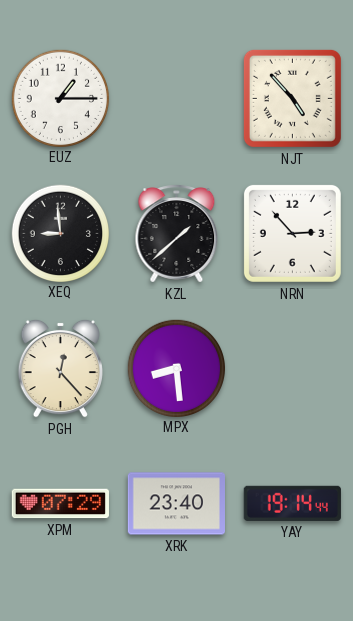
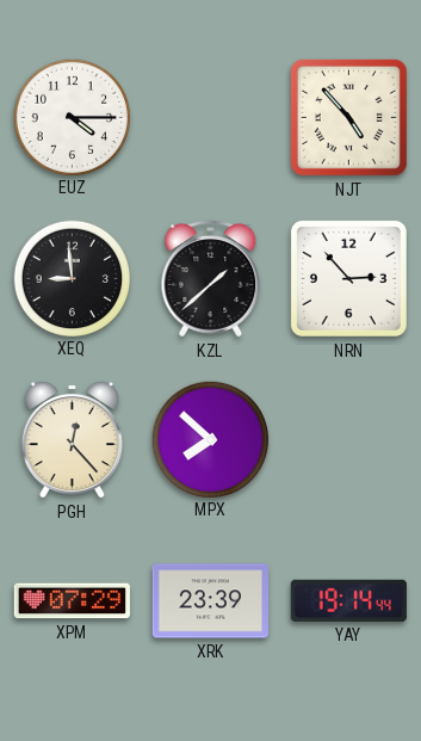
EUZ: 1:15 -> 4:15
MPX: 8:29 -> 7:52
XRK: 23:40 -> 23:39
